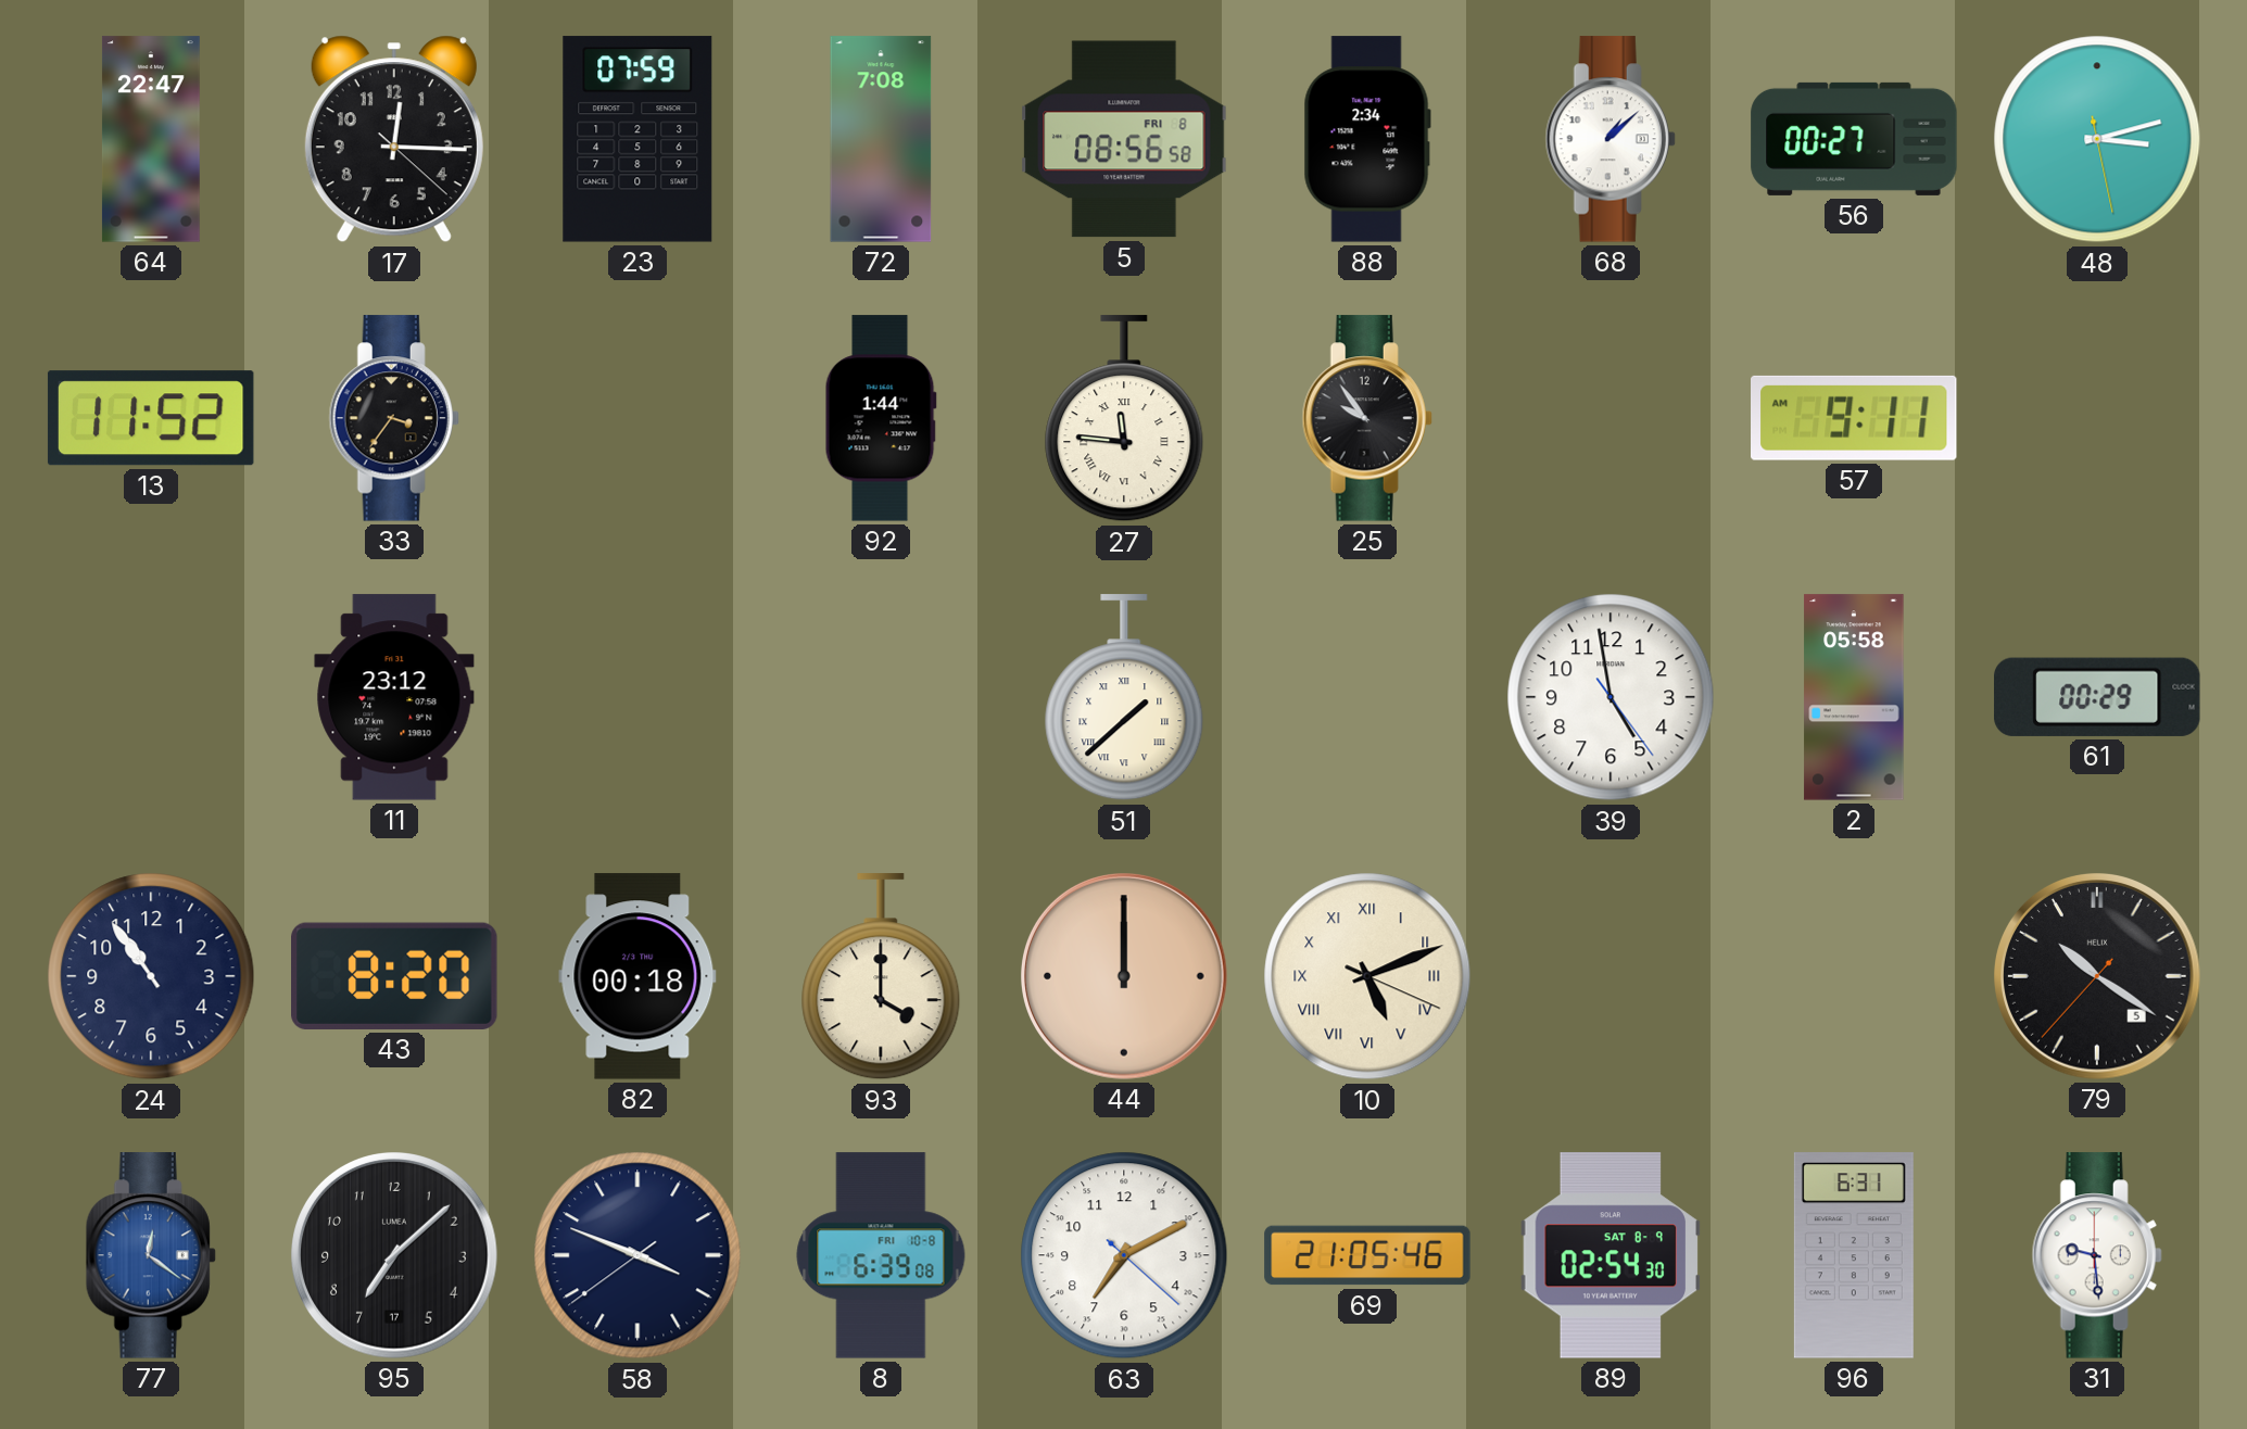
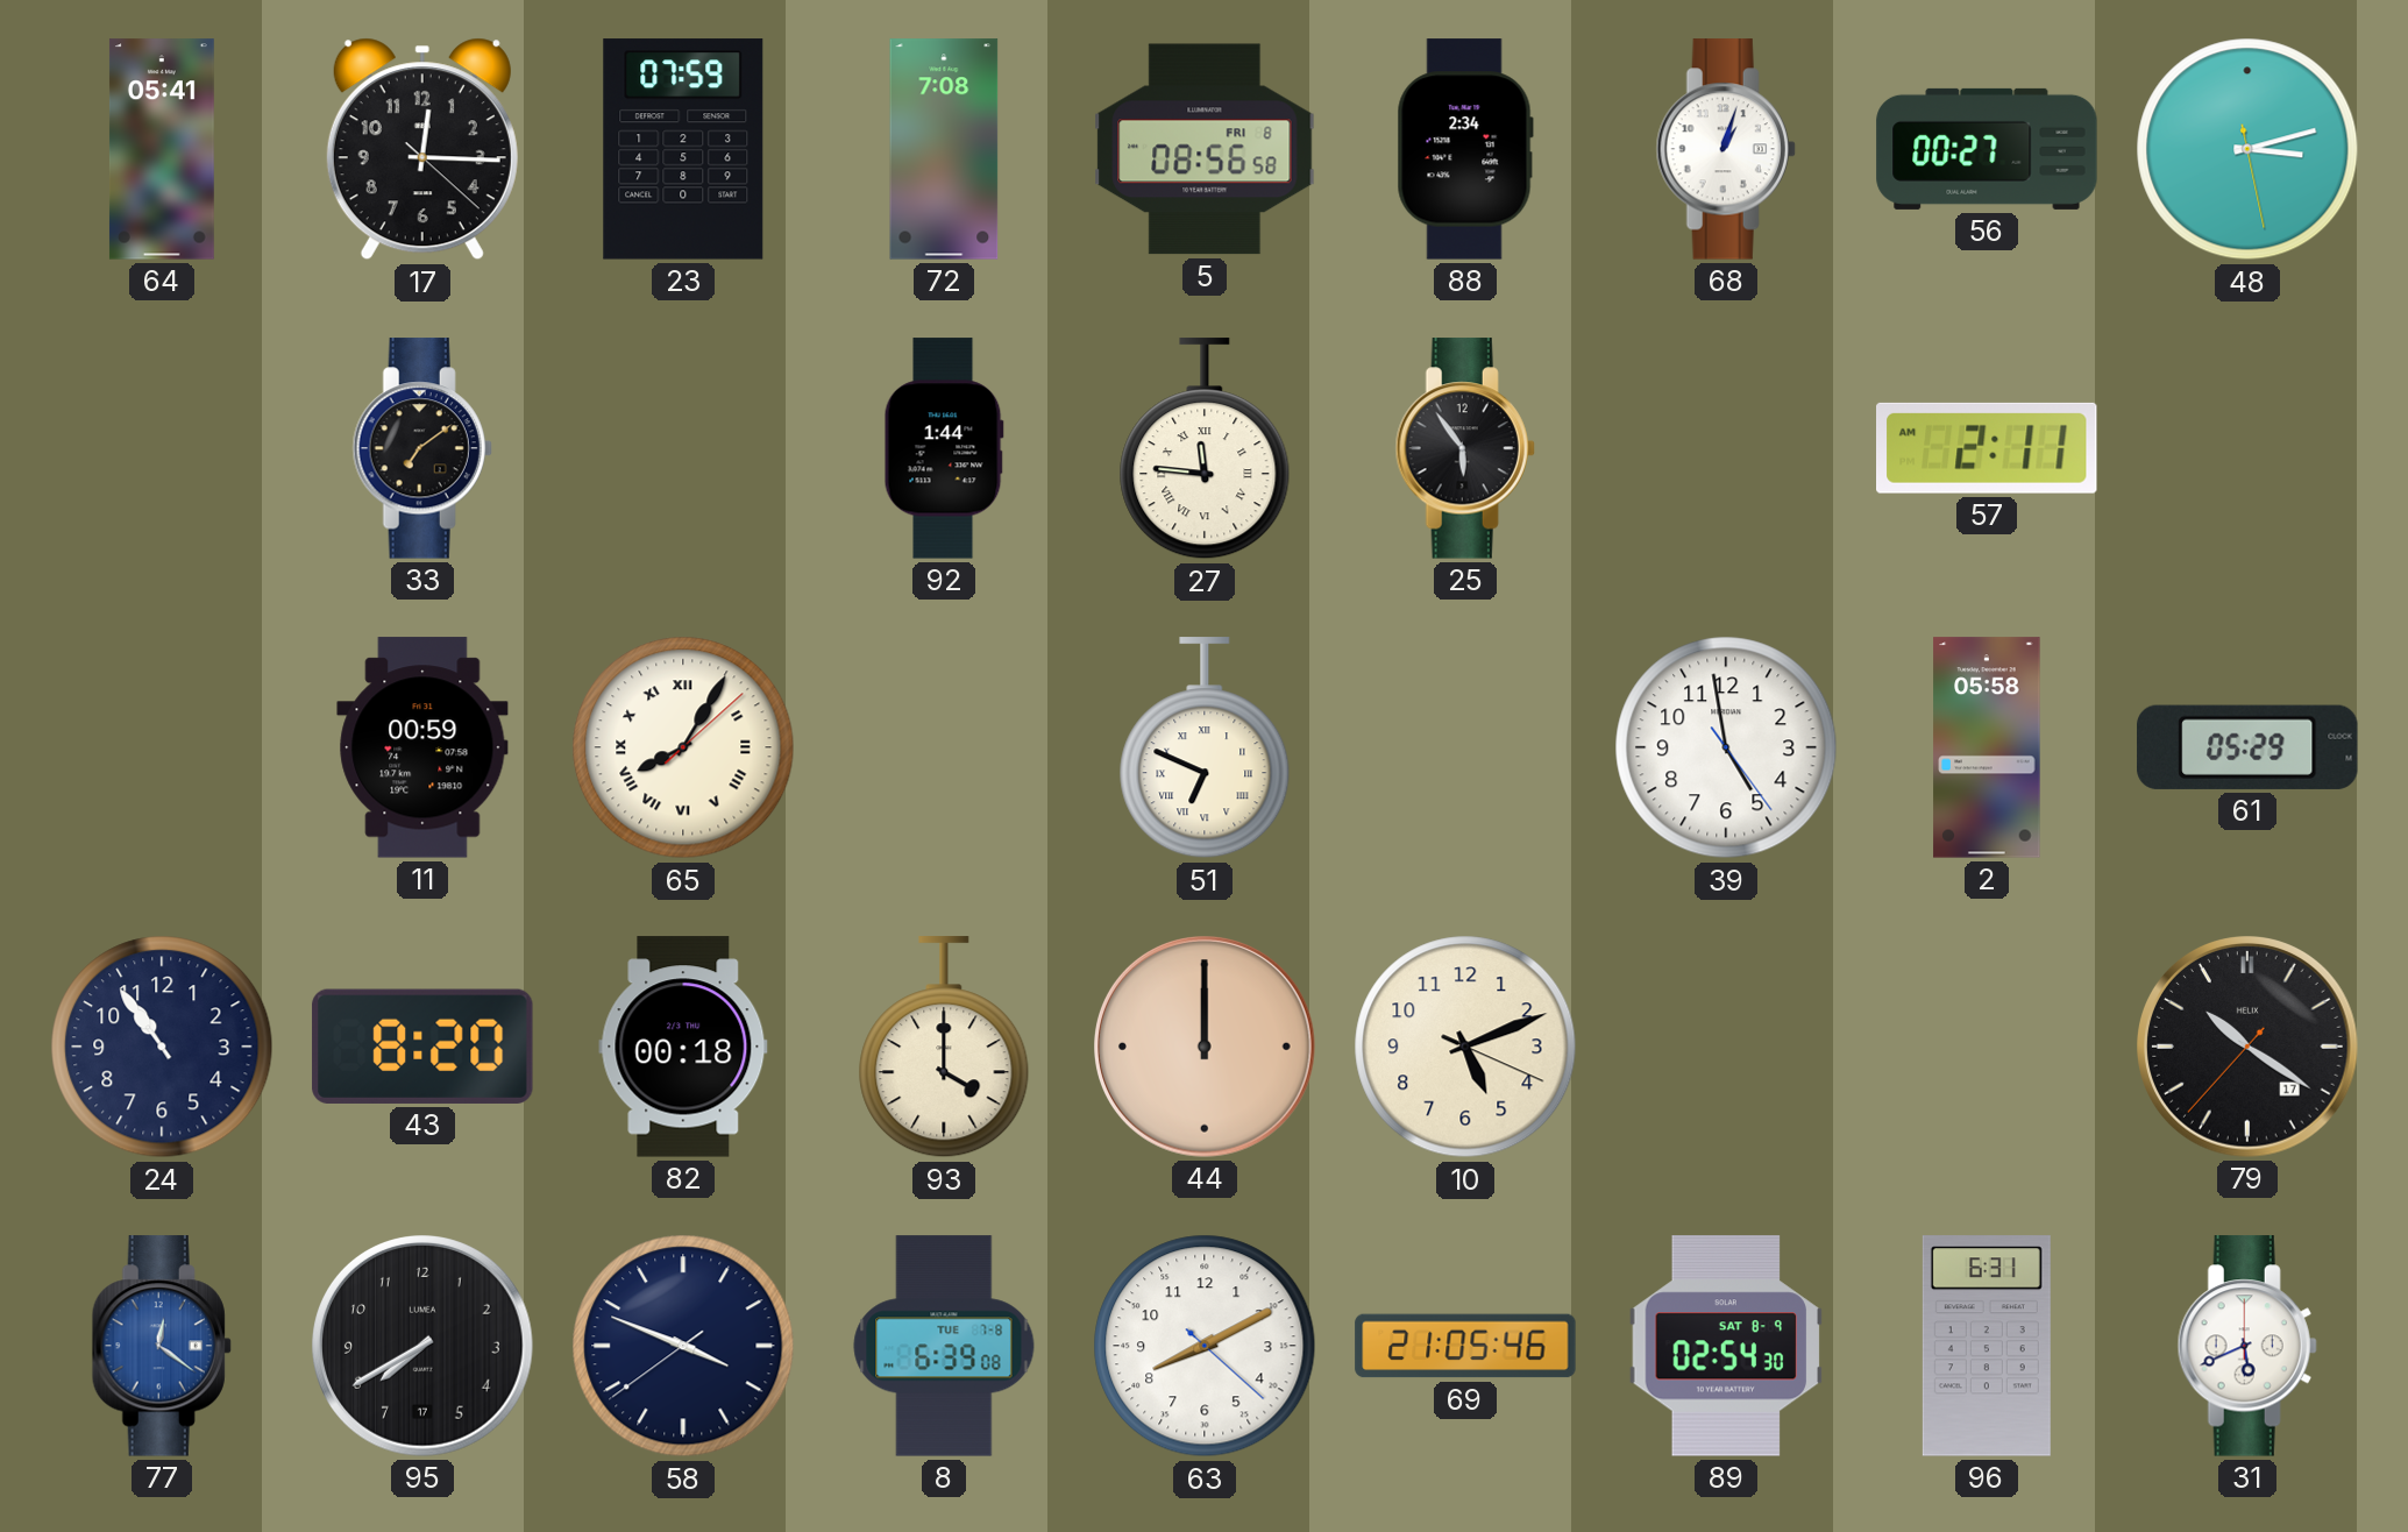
64: 22:47 -> 05:41
68: 1:08 -> 1:03
13: 11:52 -> none
33: 3:36 -> 7:09
25: 9:54 -> 5:54
57: 9:11 -> 2:11
11: 23:12 -> 00:59
65: none -> 8:05
51: 1:38 -> 6:49
61: 00:29 -> 05:29
10 numerals: Roman -> Arabic
79 date: 5 -> 17
95: 7:08 -> 7:40
8 date: FRI 10-8 -> TUE 7-8
63: 7:10 -> 8:10
31: 9:29 -> 5:41
